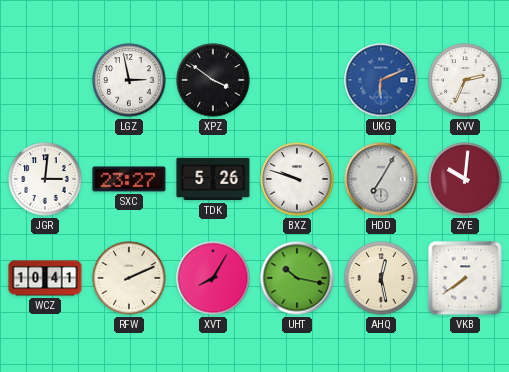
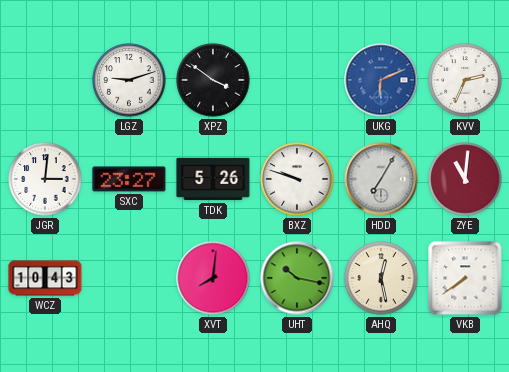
LGZ: 2:58 -> 9:12
ZYE: 10:01 -> 11:01
WCZ: 10:41 -> 10:43
RFW: 2:11 -> none
XVT: 8:05 -> 8:01
